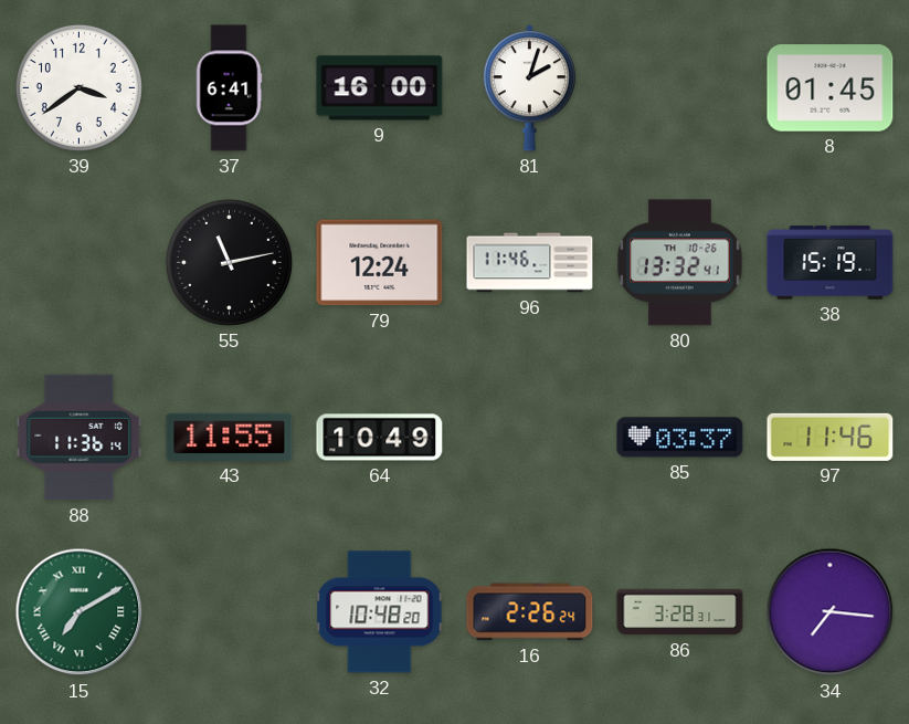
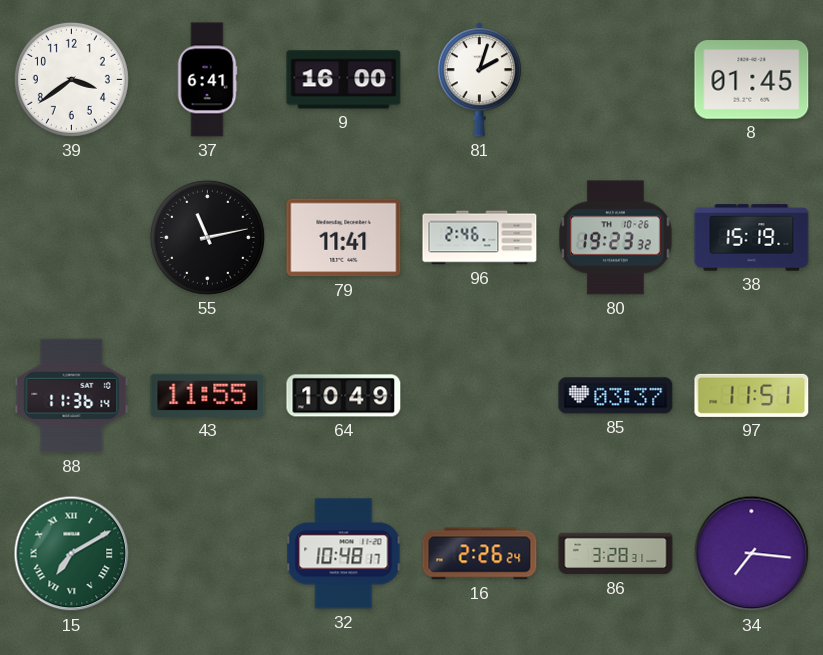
79: 12:24 -> 11:41
96: 11:46 -> 2:46
80: 13:32 -> 19:23
97: 11:46 -> 11:51
32: 10:48:20 -> 10:48:17
